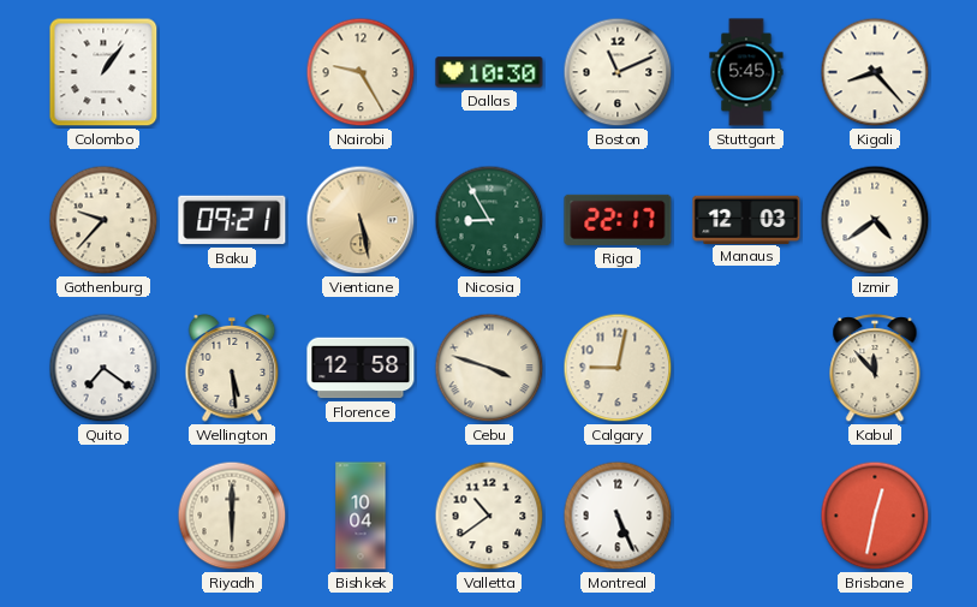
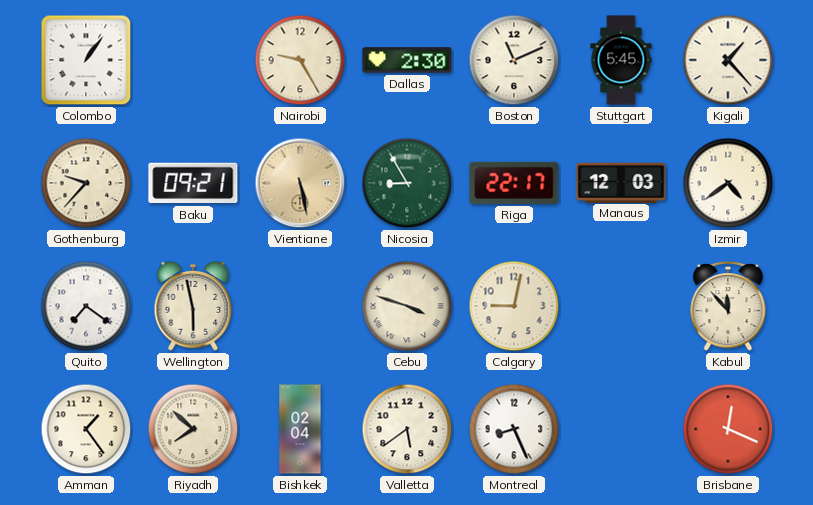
Dallas: 10:30 -> 2:30
Kigali: 8:23 -> 1:23
Wellington: 5:29 -> 5:58
Florence: 12:58 -> none
Amman: none -> 1:24
Riyadh: 6:00 -> 7:52
Bishkek: 10:04 -> 02:04
Valletta: 10:39 -> 5:39
Montreal: 5:26 -> 8:26
Brisbane: 12:32 -> 12:19
